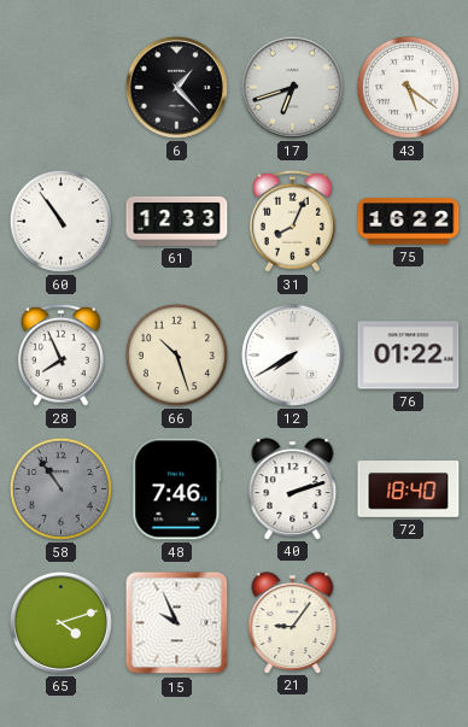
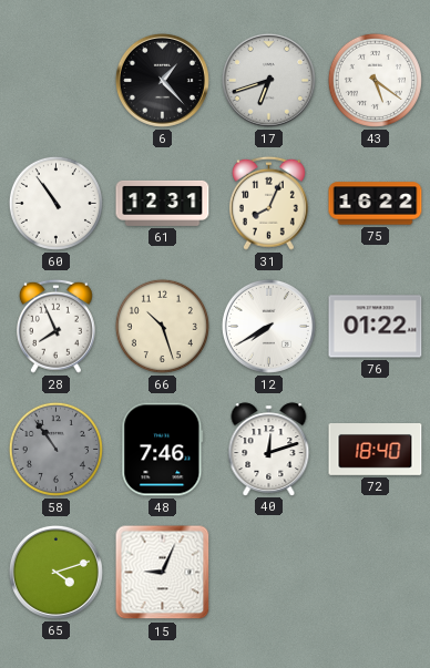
61: 12:33 -> 12:31
40: 2:12 -> 12:12
15: 9:56 -> 9:04
21: 9:06 -> none
